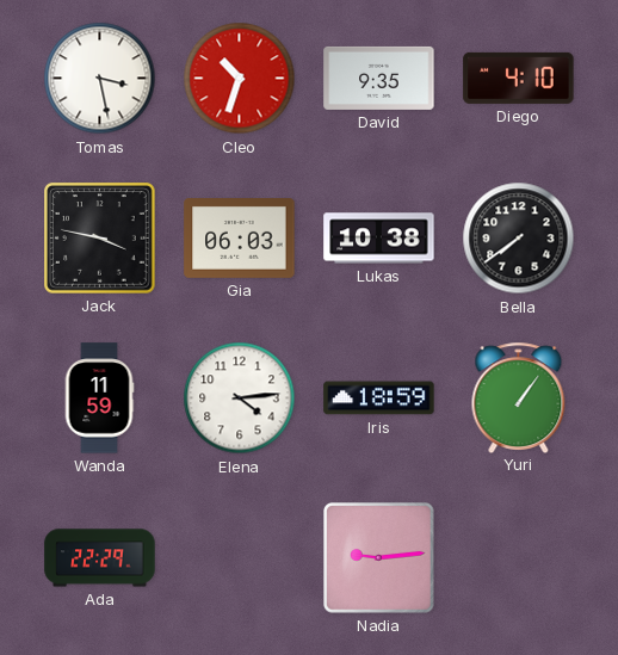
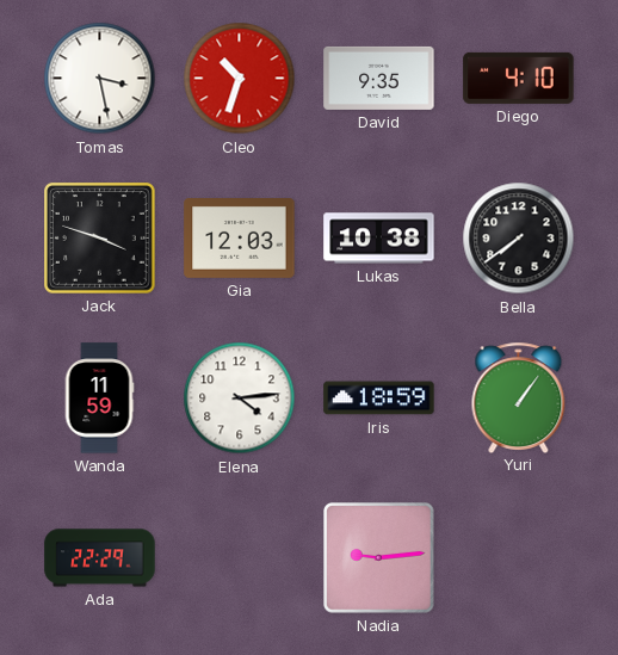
Jack: 3:47 -> 3:48
Gia: 06:03 -> 12:03
